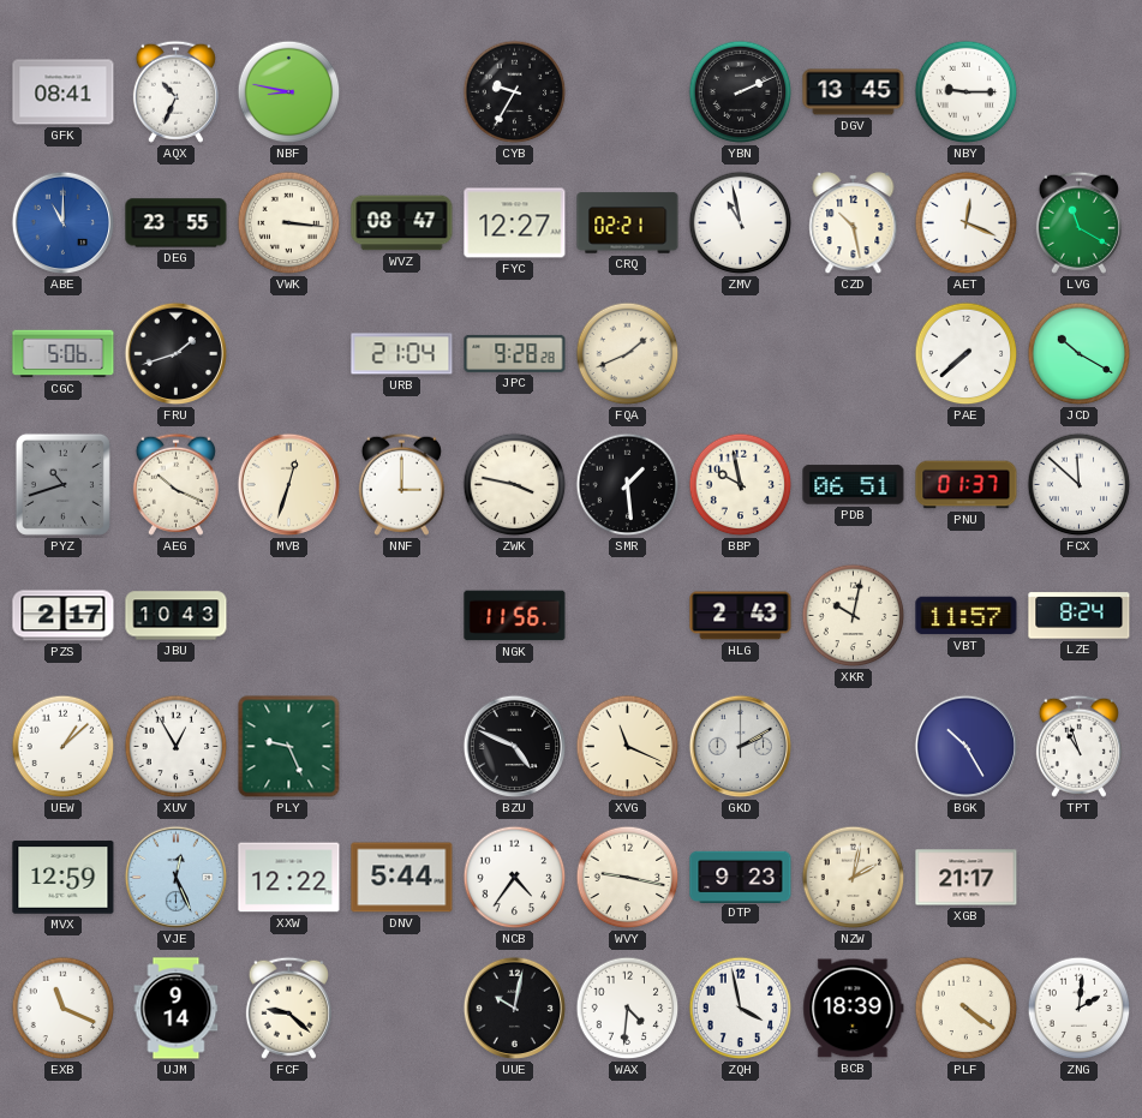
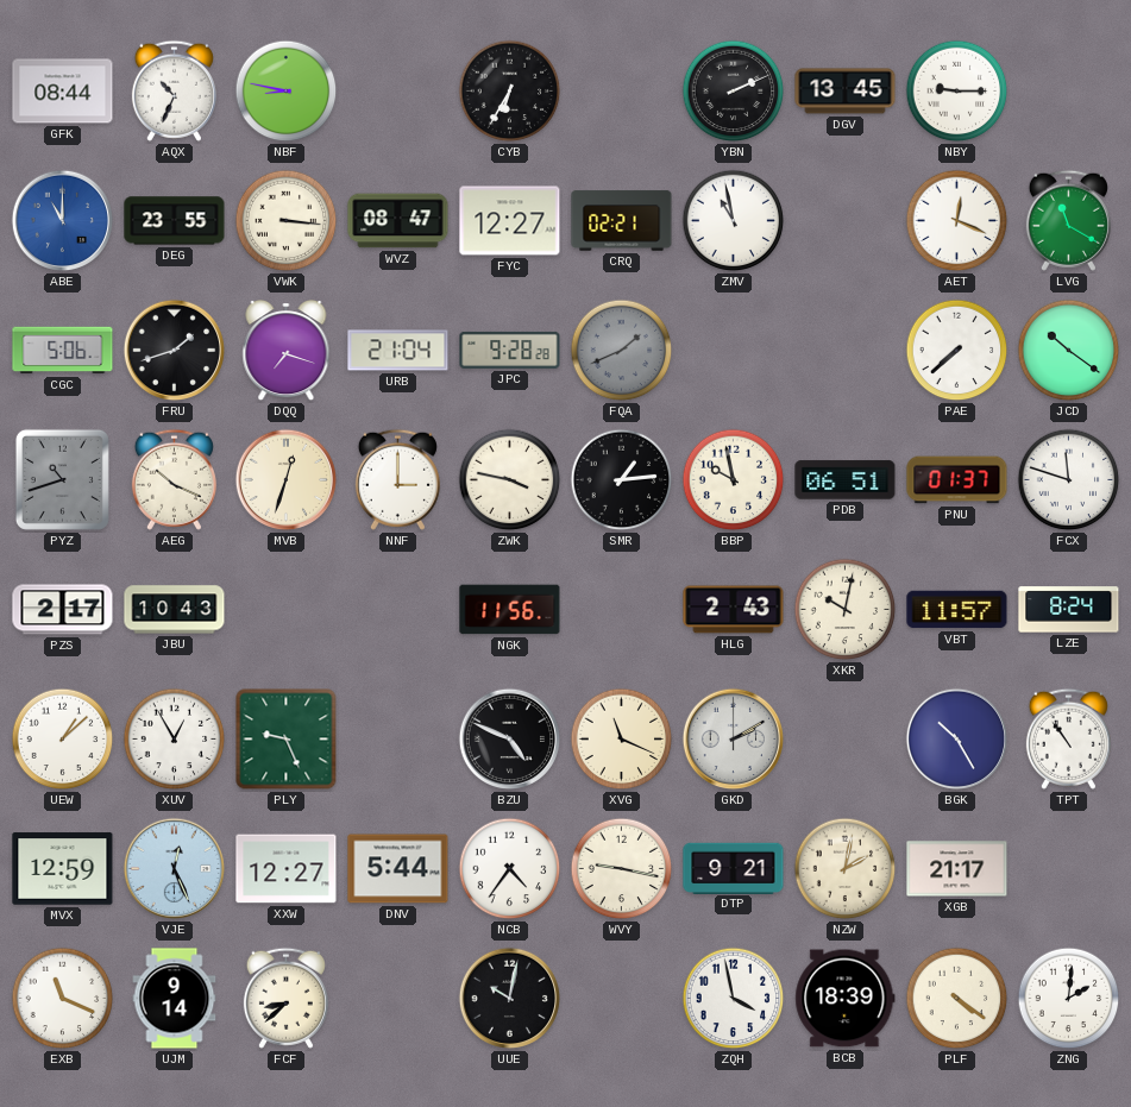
GFK: 08:41 -> 08:44
CYB: 9:35 -> 6:35
CZD: 10:28 -> none
DQQ: none -> 7:18
FQA dial: cream -> grey
JCD: 10:20 -> 10:21
SMR: 1:29 -> 1:14
FCX: 11:52 -> 11:48
TPT: 10:57 -> 10:54
XXW: 12:22 -> 12:27
DTP: 9:23 -> 9:21
FCF: 9:22 -> 8:38
WAX: 4:31 -> none
